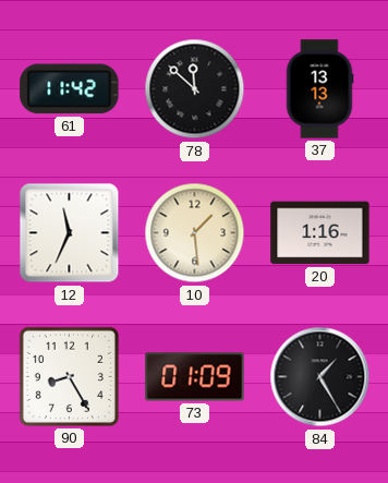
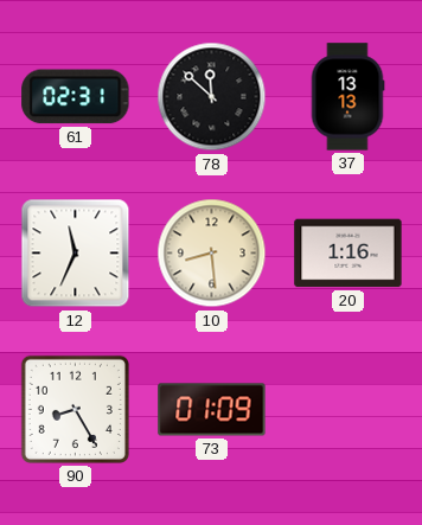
61: 11:42 -> 02:31
10: 1:29 -> 8:29
84: 1:25 -> none
